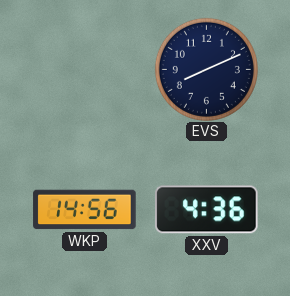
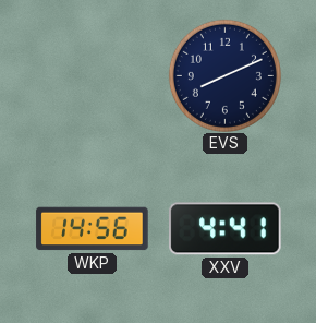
XXV: 4:36 -> 4:41
